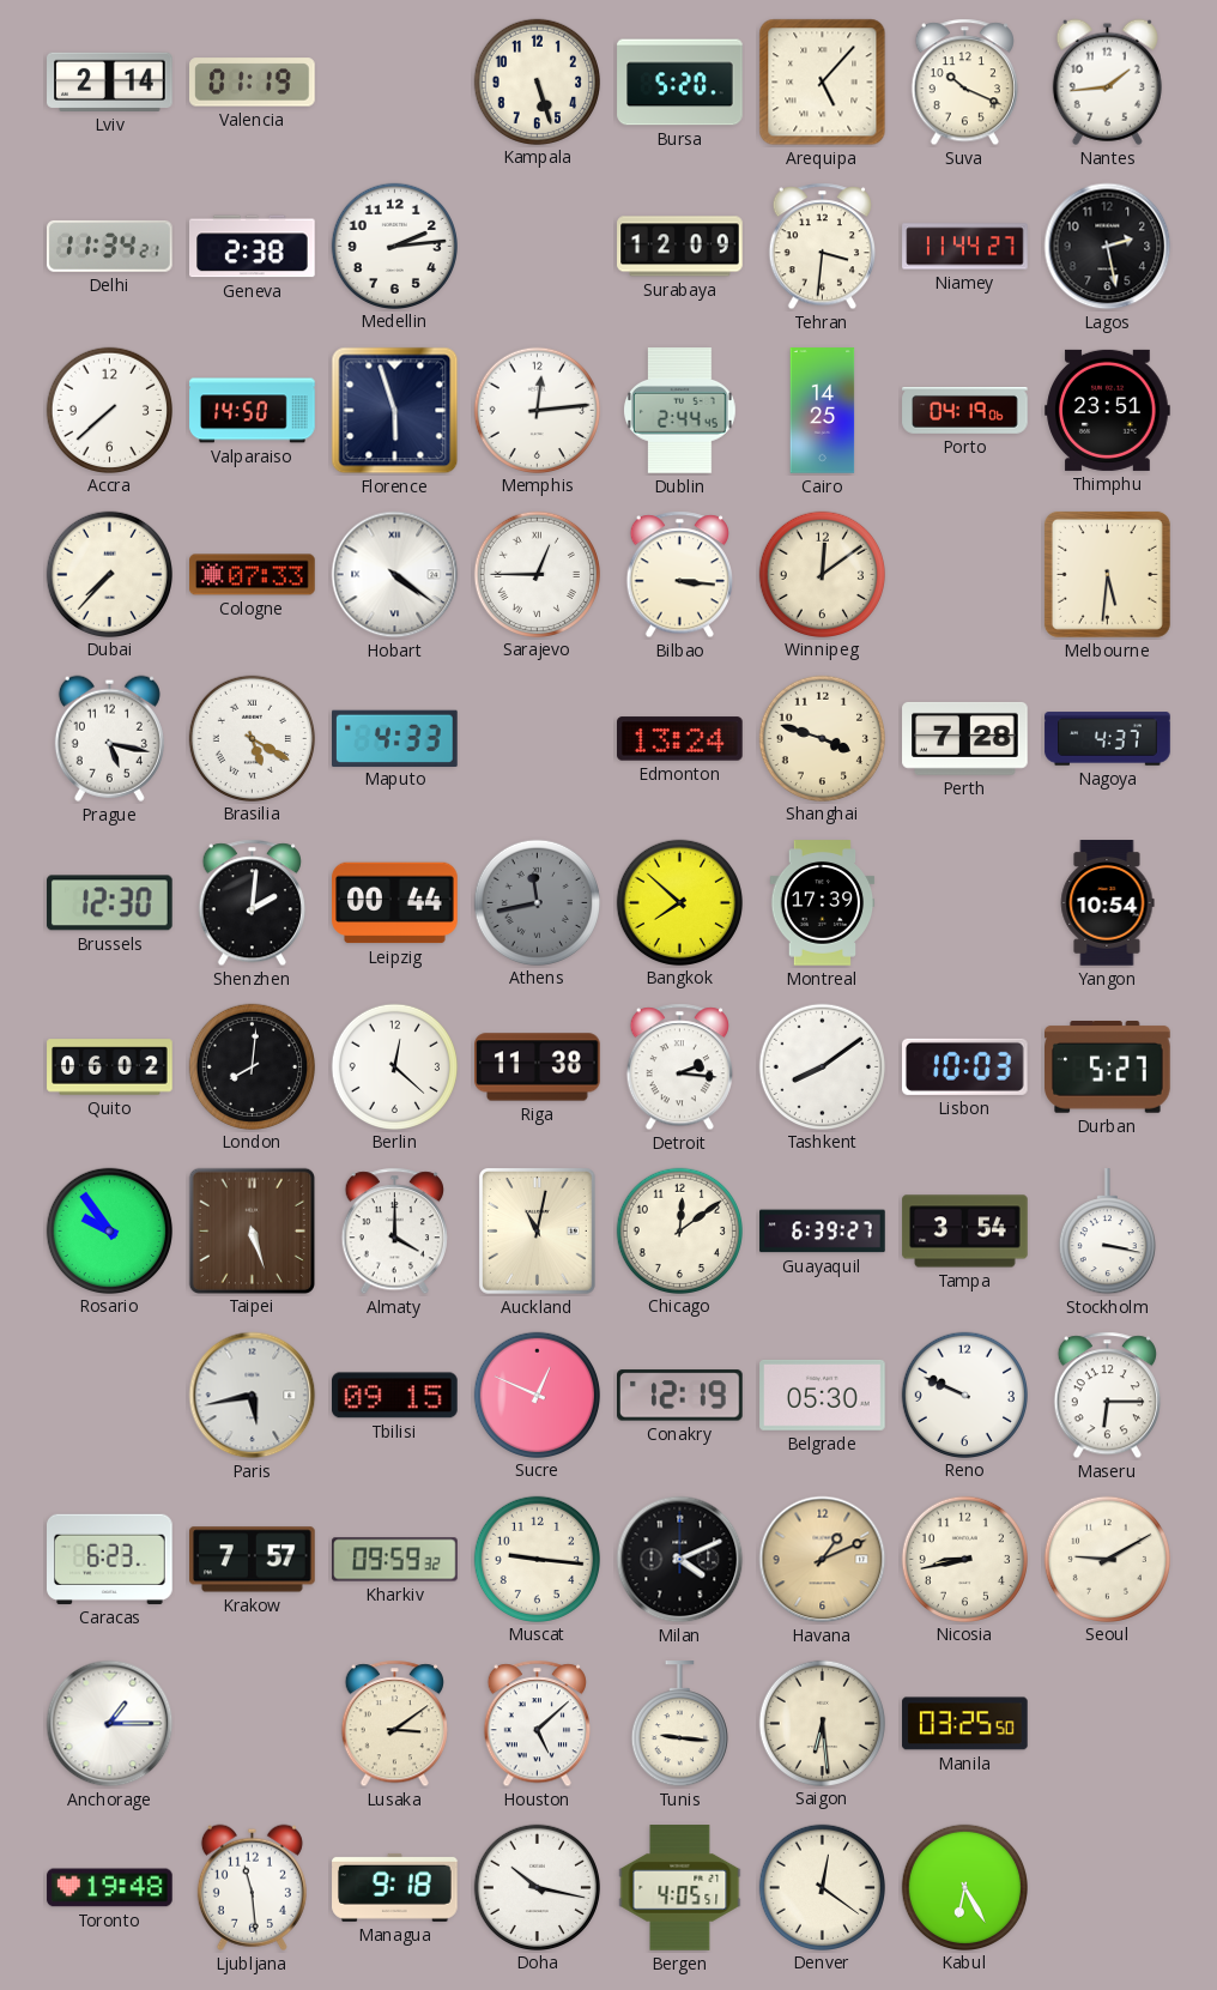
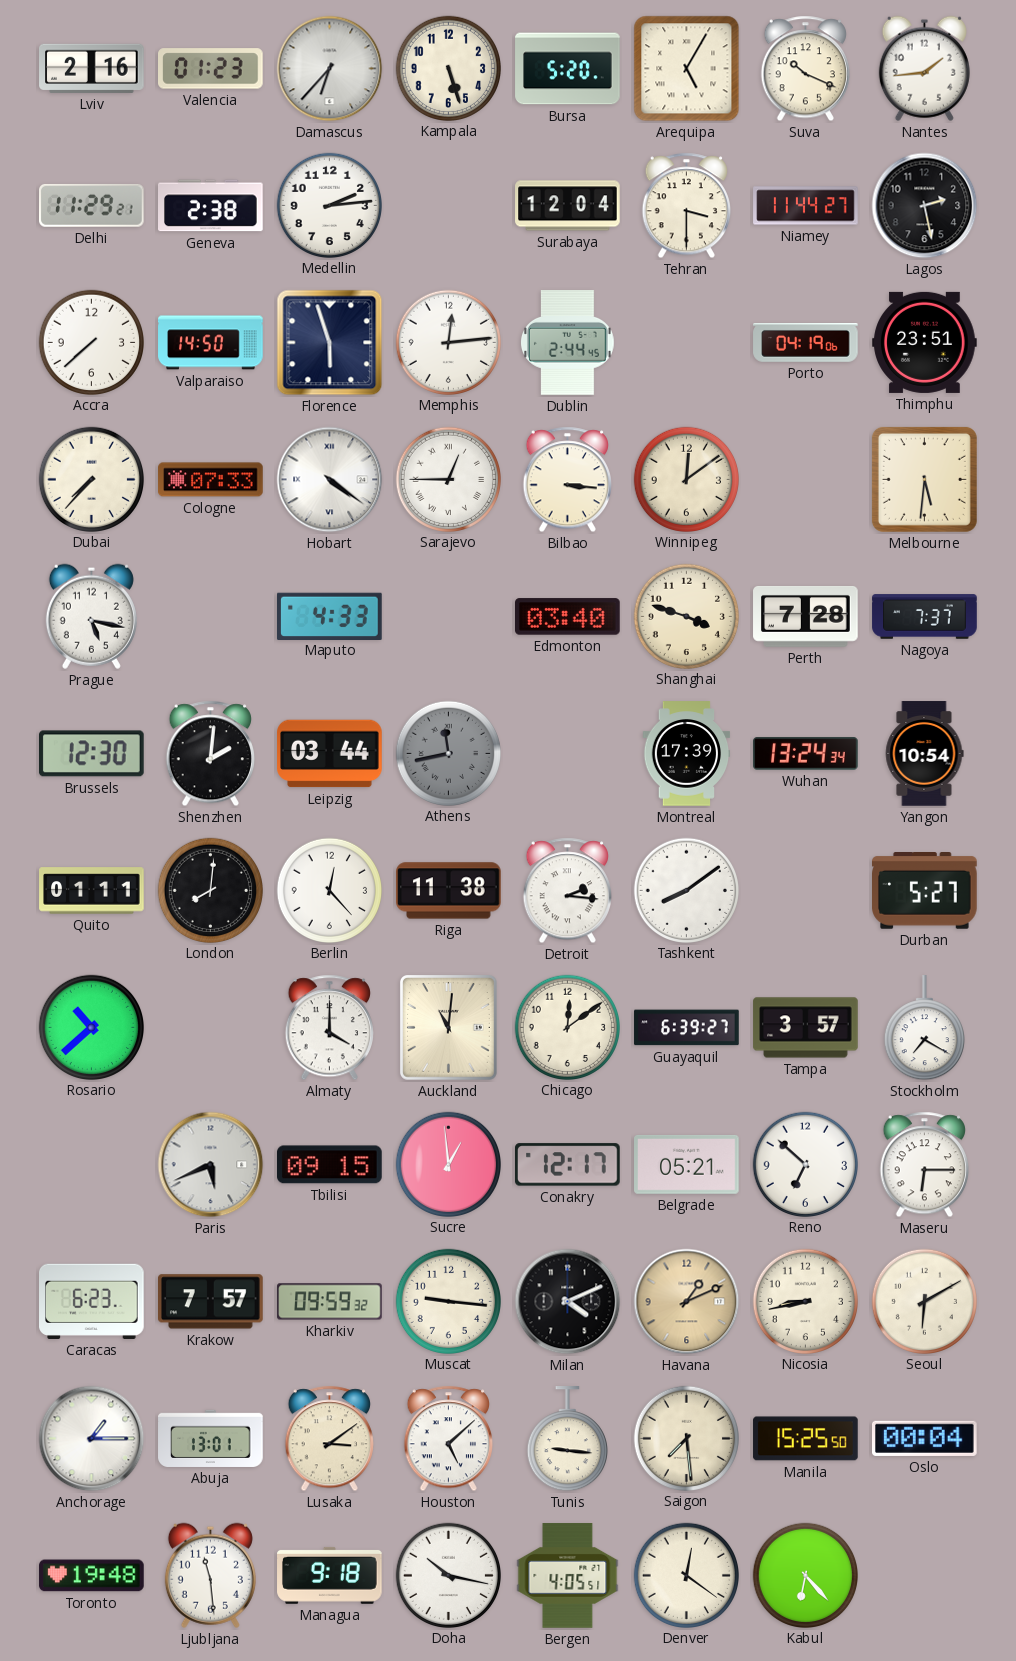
Lviv: 2:14 -> 2:16
Valencia: 01:19 -> 01:23
Damascus: none -> 6:37
Arequipa: 5:07 -> 5:05
Delhi: 11:34 -> 11:29
Surabaya: 12:09 -> 12:04
Tehran: 3:31 -> 3:30
Cairo: 14:25 -> none
Brasilia: 5:20 -> none
Edmonton: 13:24 -> 03:40
Nagoya: 4:37 -> 7:37
Leipzig: 00:44 -> 03:44
Bangkok: 7:52 -> none
Wuhan: none -> 13:24
Quito: 06:02 -> 01:11
Berlin: 12:22 -> 12:23
Lisbon: 10:03 -> none
Rosario: 9:54 -> 10:38
Taipei: 5:27 -> none
Auckland: 11:02 -> 11:01
Tampa: 3:54 -> 3:57
Stockholm: 3:17 -> 7:20
Paris: 5:43 -> 5:41
Sucre: 12:49 -> 12:59
Conakry: 12:19 -> 12:17
Belgrade: 05:30 -> 05:21
Reno: 9:49 -> 6:52
Seoul: 9:10 -> 6:10
Abuja: none -> 13:01
Saigon: 6:29 -> 7:29
Manila: 03:25 -> 15:25
Oslo: none -> 00:04
Kabul: 6:25 -> 6:23
